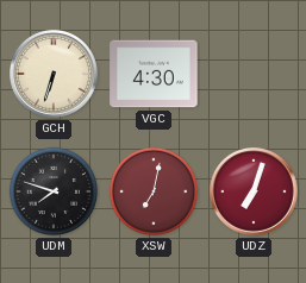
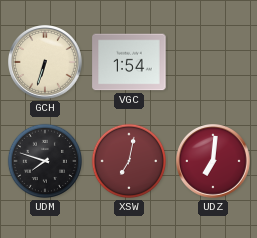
VGC: 4:30 -> 1:54
UDZ: 7:03 -> 7:01
